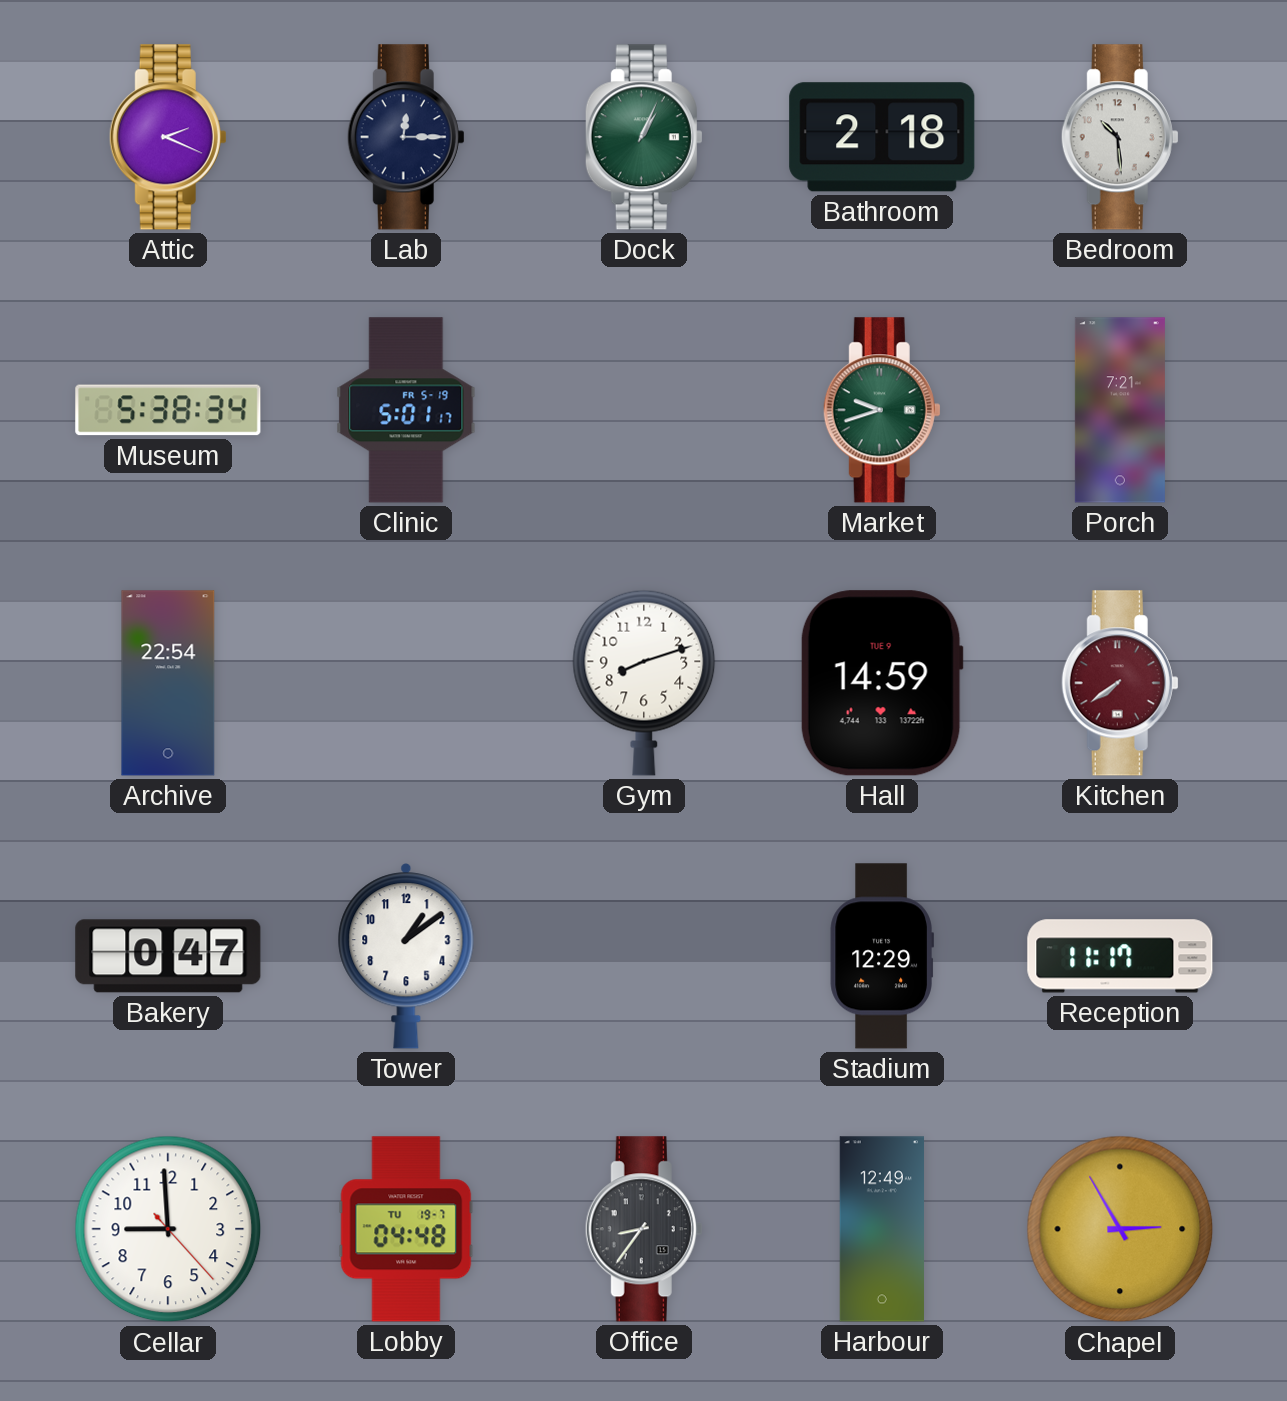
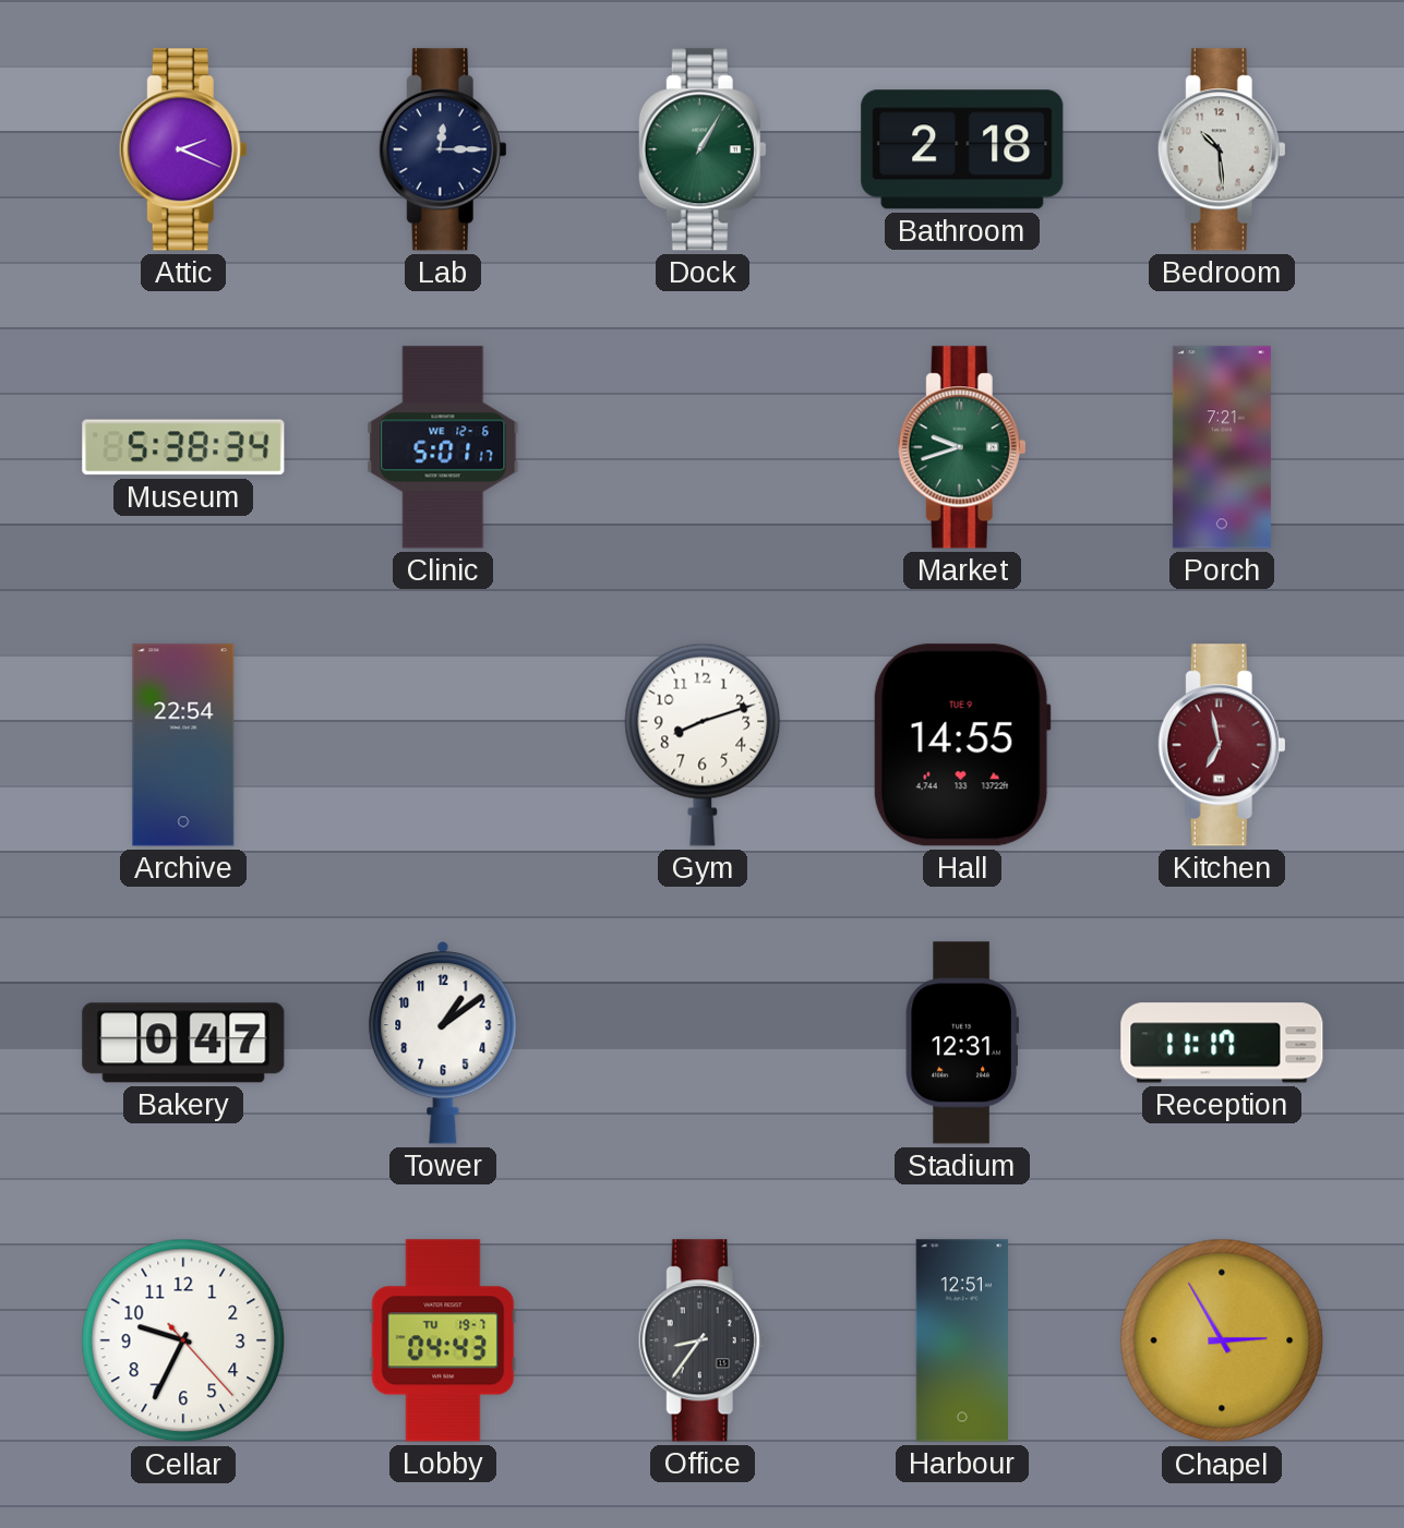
Dock: 1:04 -> 1:05
Clinic date: FR 5-19 -> WE 12-6
Hall: 14:59 -> 14:55
Kitchen: 7:39 -> 6:58
Stadium: 12:29 -> 12:31
Cellar: 8:59 -> 9:34
Lobby: 04:48 -> 04:43
Harbour: 12:49 -> 12:51
